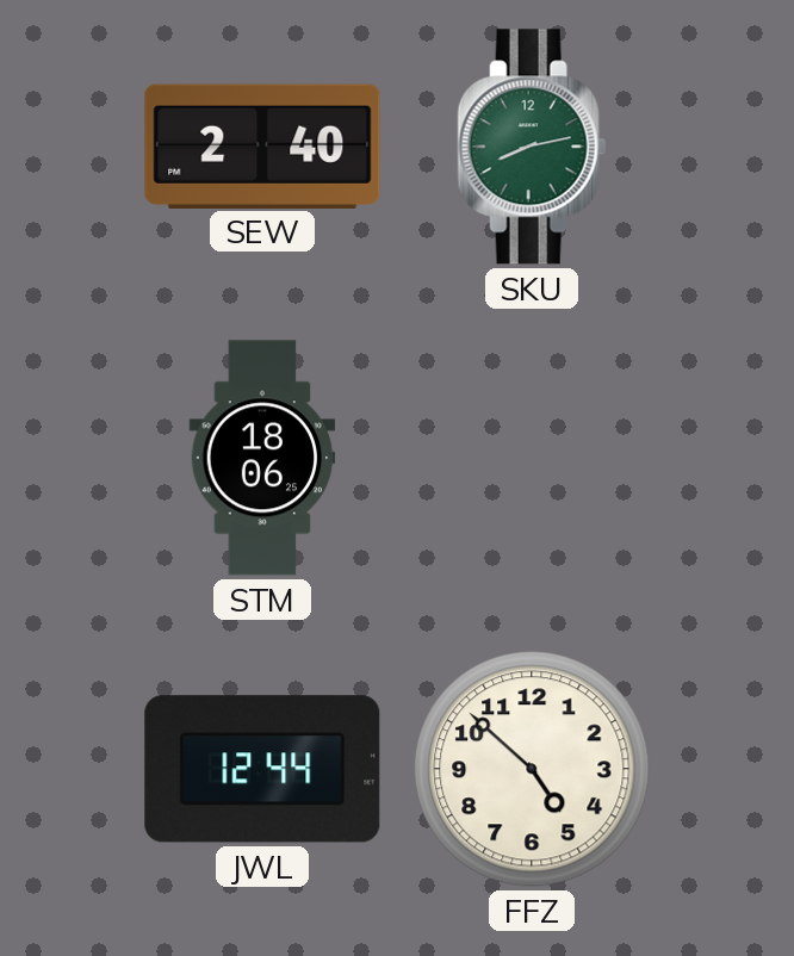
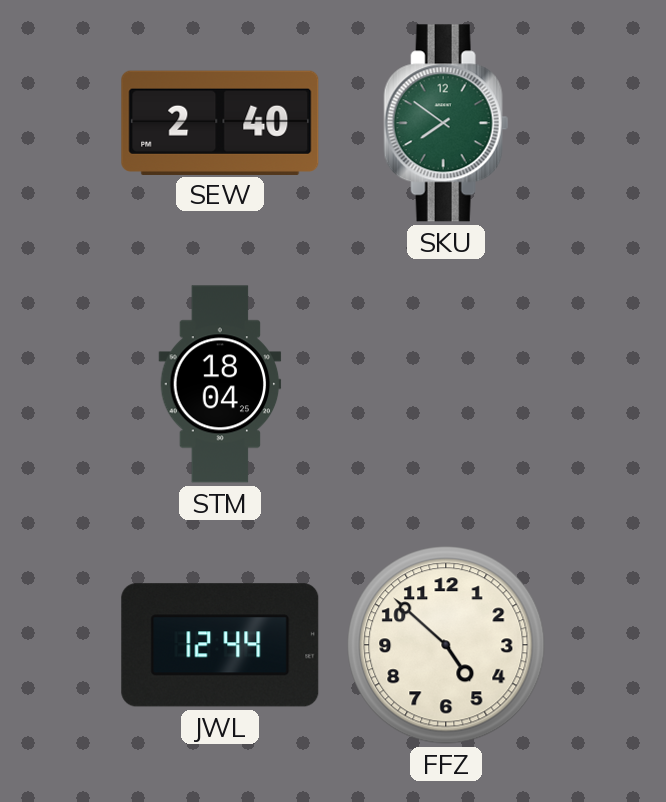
SKU: 8:13 -> 7:51
STM: 18:06 -> 18:04
